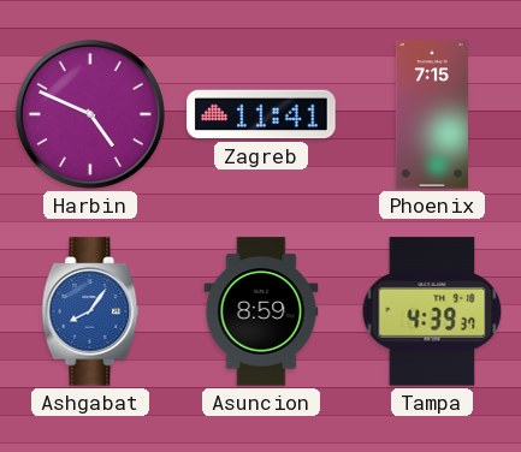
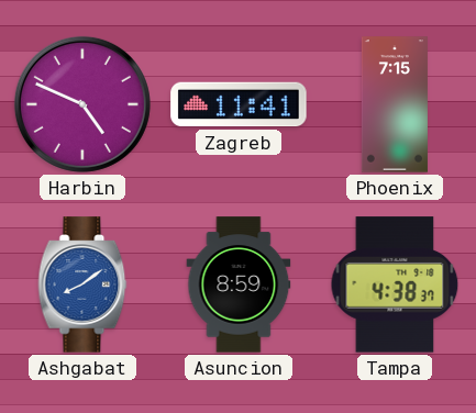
Ashgabat: 8:06 -> 8:09
Tampa: 4:39 -> 4:38
